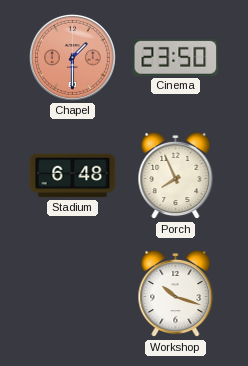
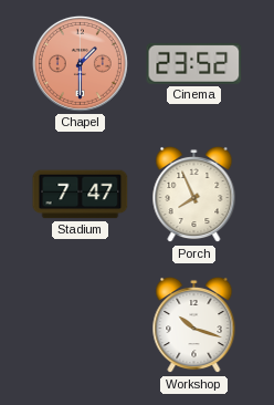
Cinema: 23:50 -> 23:52
Stadium: 6:48 -> 7:47
